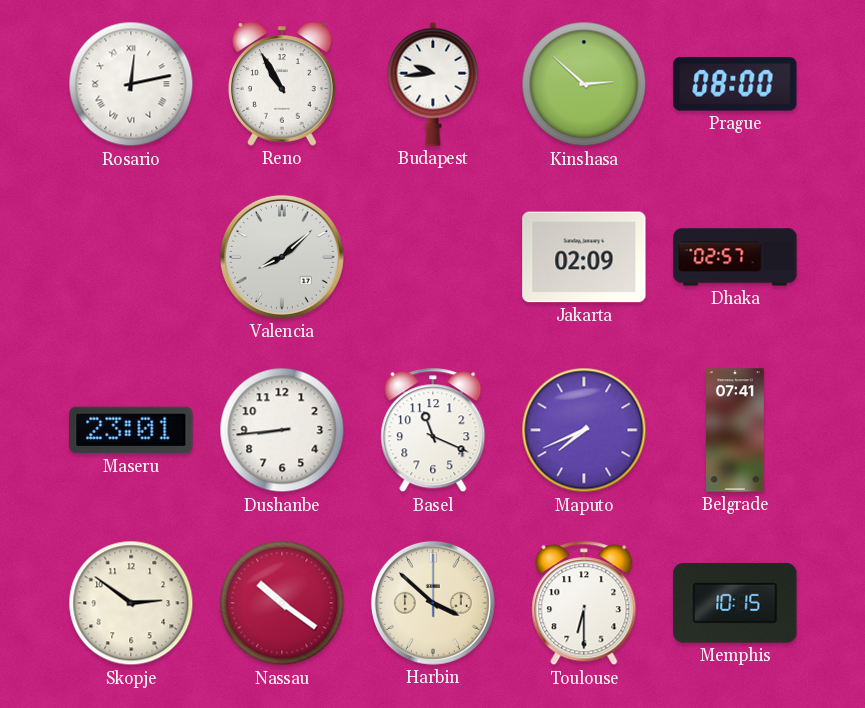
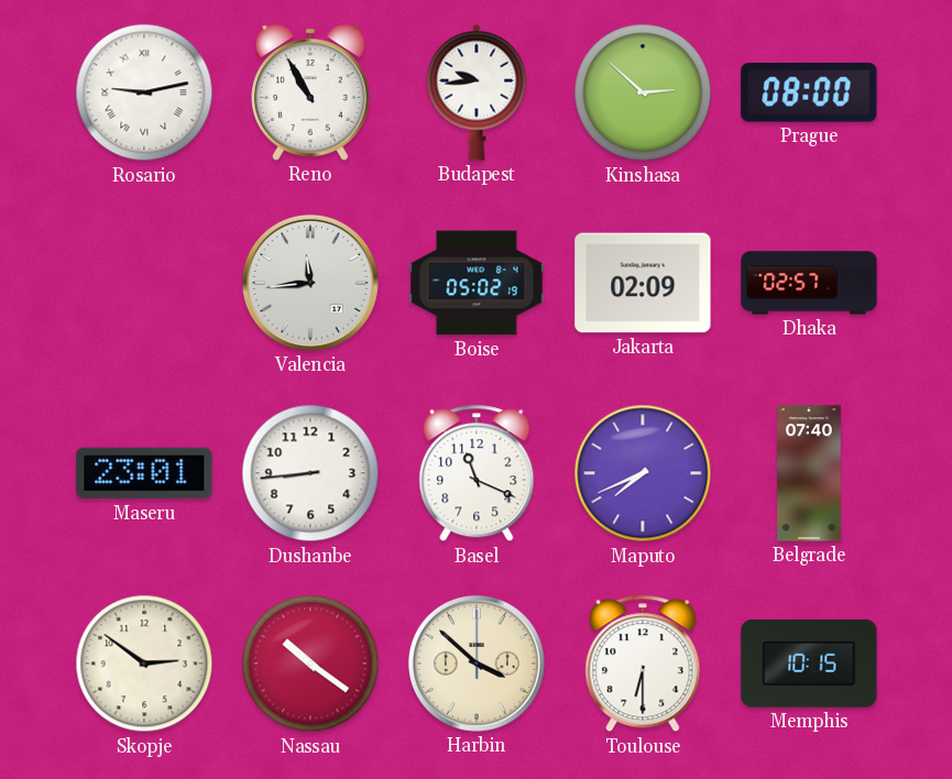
Rosario: 12:13 -> 9:13
Valencia: 8:08 -> 11:44
Boise: none -> 05:02
Belgrade: 07:41 -> 07:40
